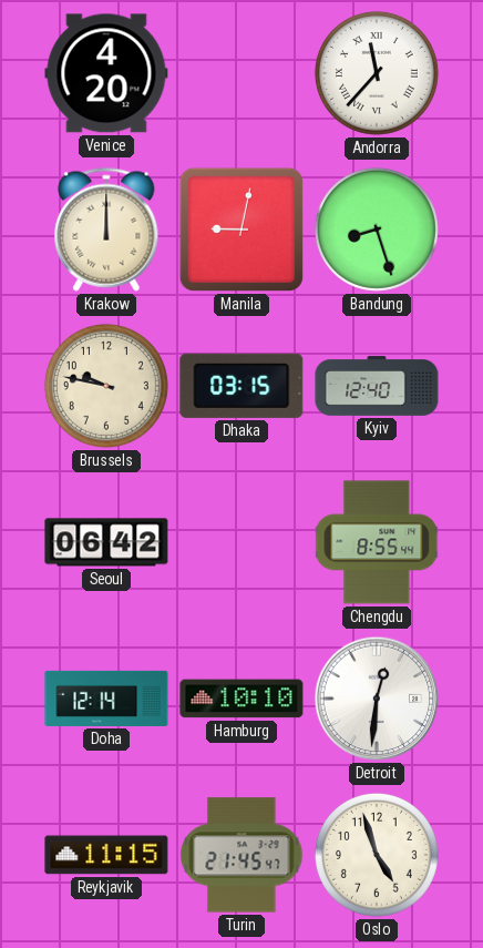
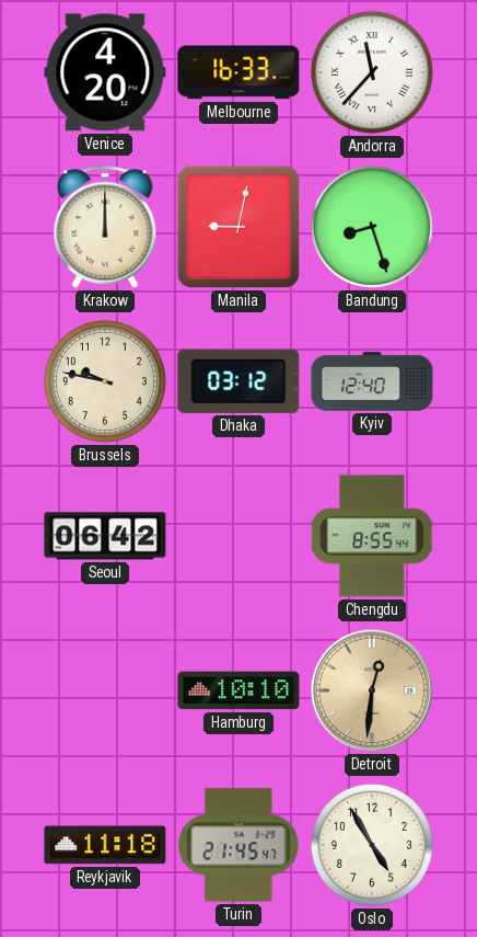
Melbourne: none -> 16:33
Dhaka: 03:15 -> 03:12
Doha: 12:14 -> none
Detroit dial: white -> champagne
Reykjavik: 11:15 -> 11:18
Oslo: 4:57 -> 4:55
